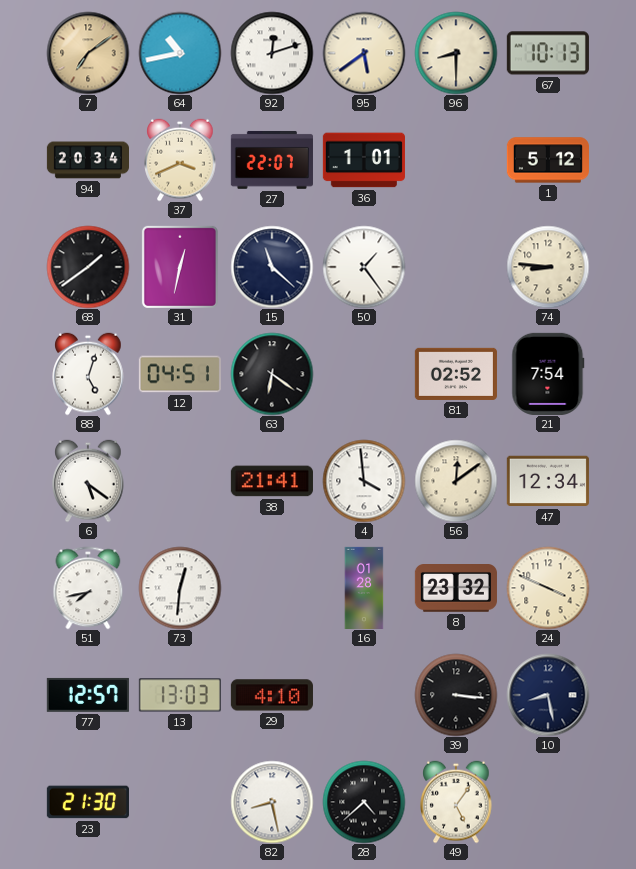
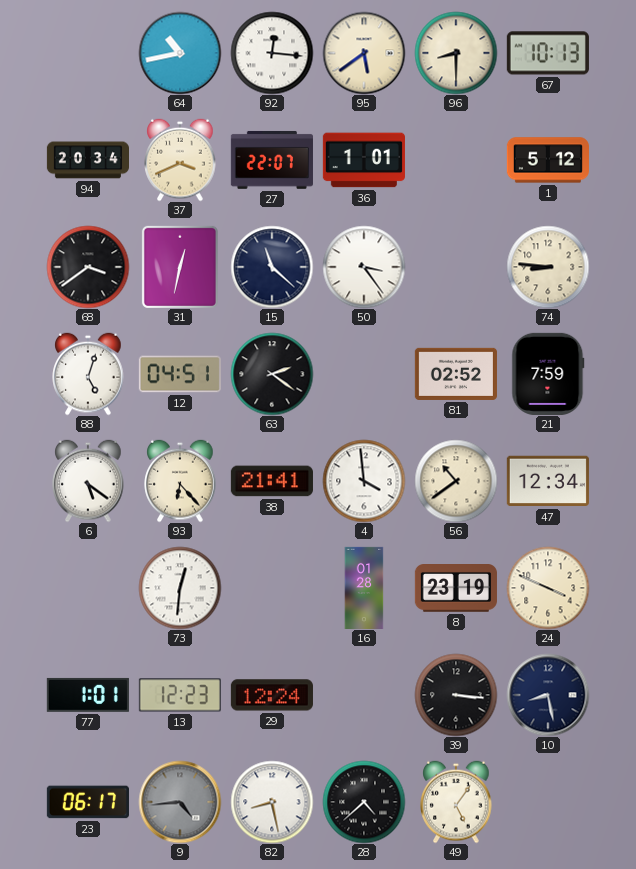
7: 7:09 -> none
92: 12:12 -> 12:16
68: 1:39 -> 3:39
50: 1:24 -> 3:24
63: 6:21 -> 2:21
21: 7:54 -> 7:59
93: none -> 6:23
56: 12:09 -> 10:39
51: 7:43 -> none
8: 23:32 -> 23:19
77: 12:57 -> 1:01
13: 13:03 -> 12:23
29: 4:10 -> 12:24
23: 21:30 -> 06:17
9: none -> 4:44
